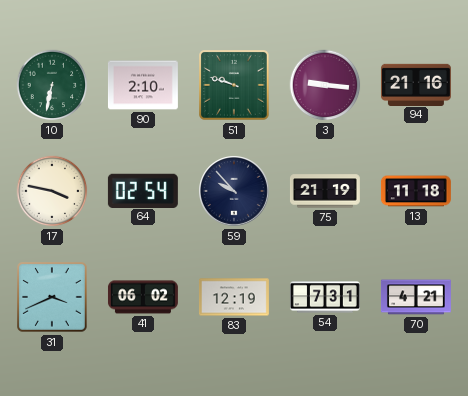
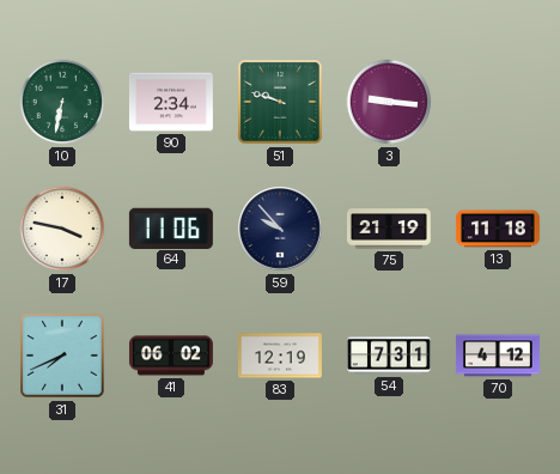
90: 2:10 -> 2:34
94: 21:16 -> none
64: 02:54 -> 11:06
31: 3:41 -> 7:41
70: 4:21 -> 4:12
